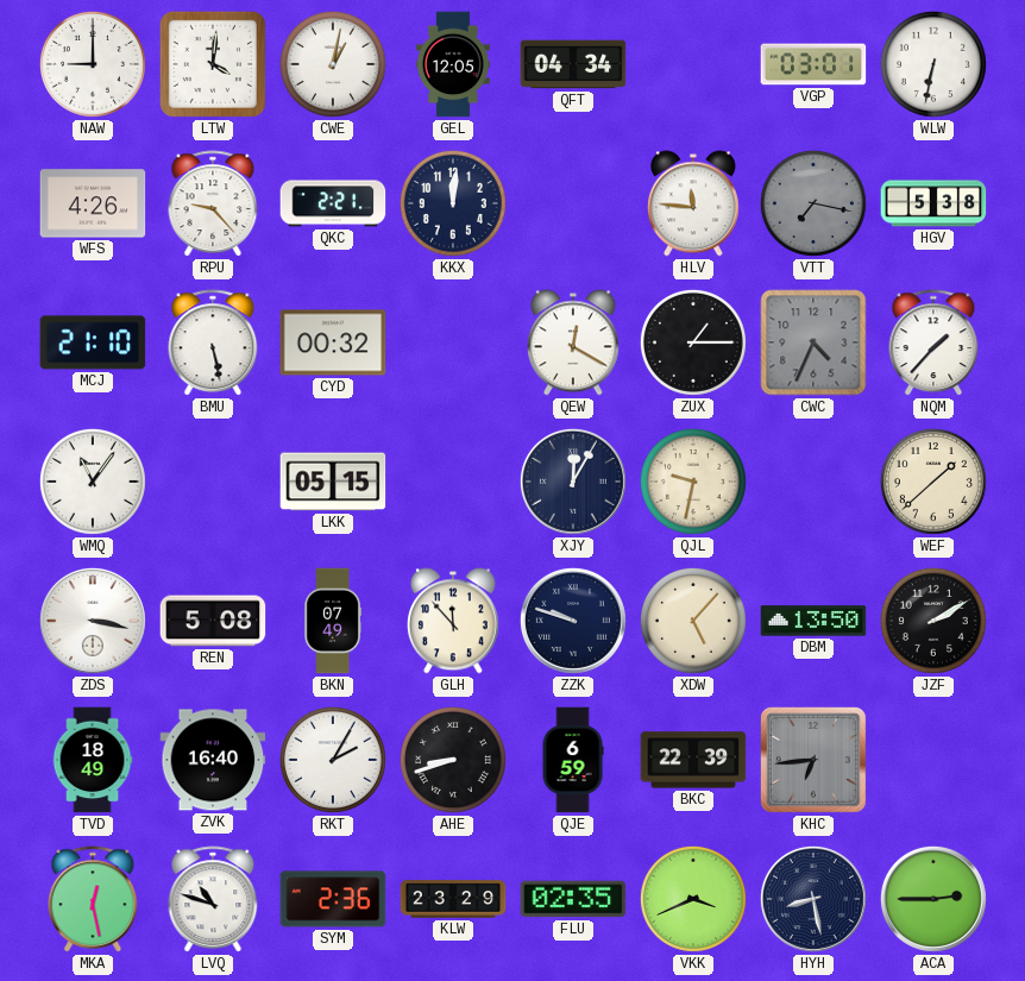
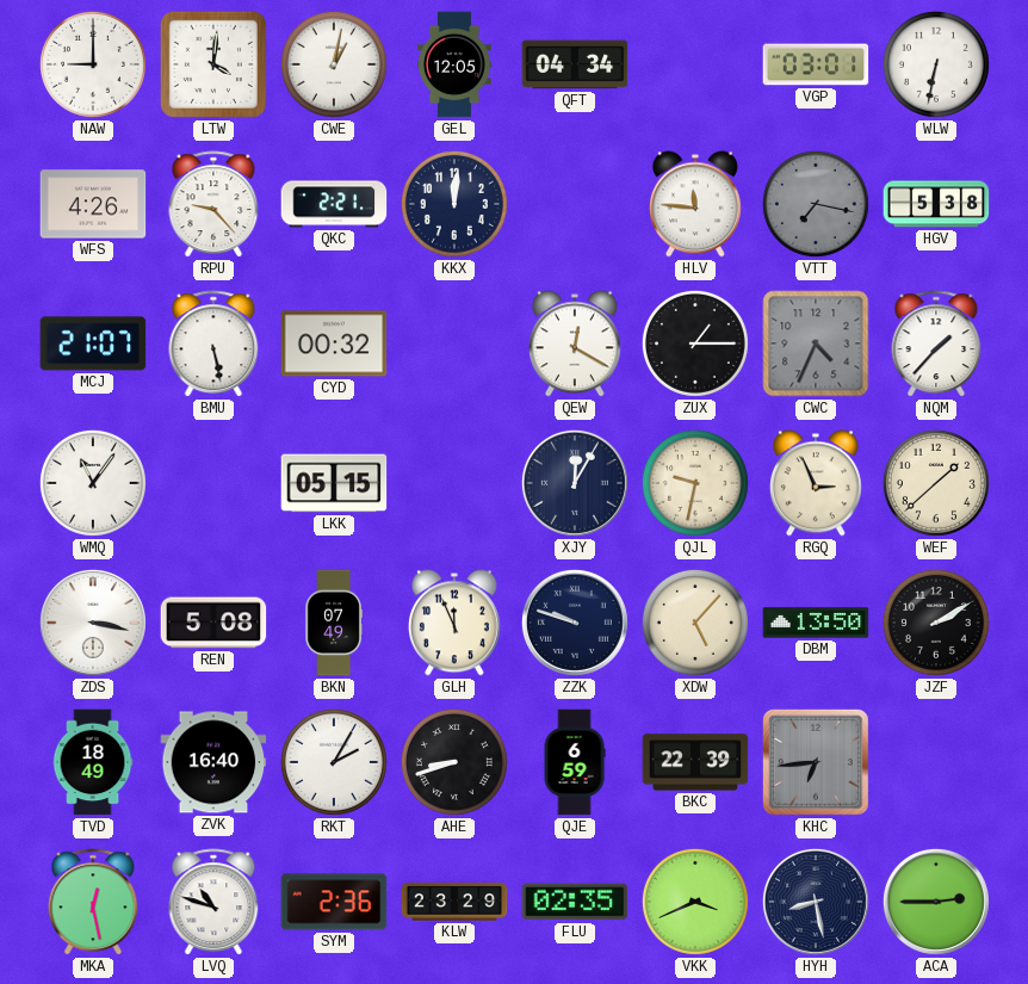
MCJ: 21:10 -> 21:07
RGQ: none -> 2:56
GLH: 11:53 -> 11:56
